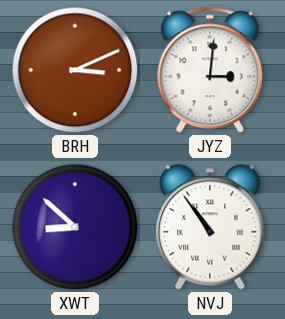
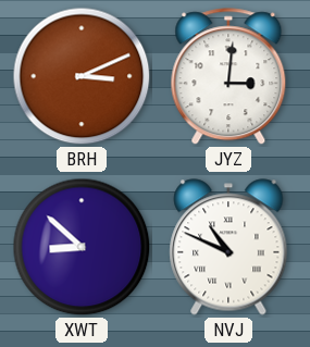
NVJ: 10:54 -> 10:49
